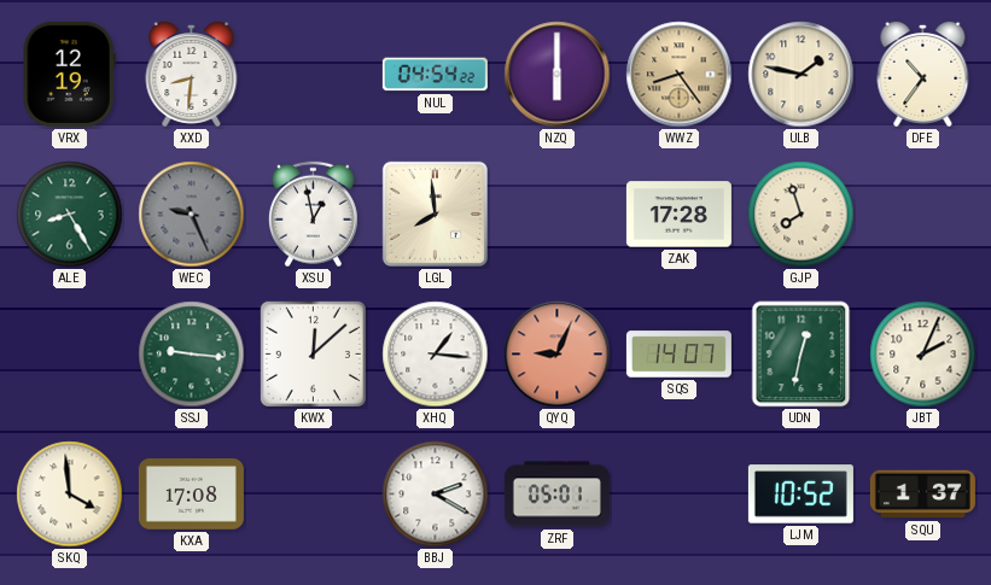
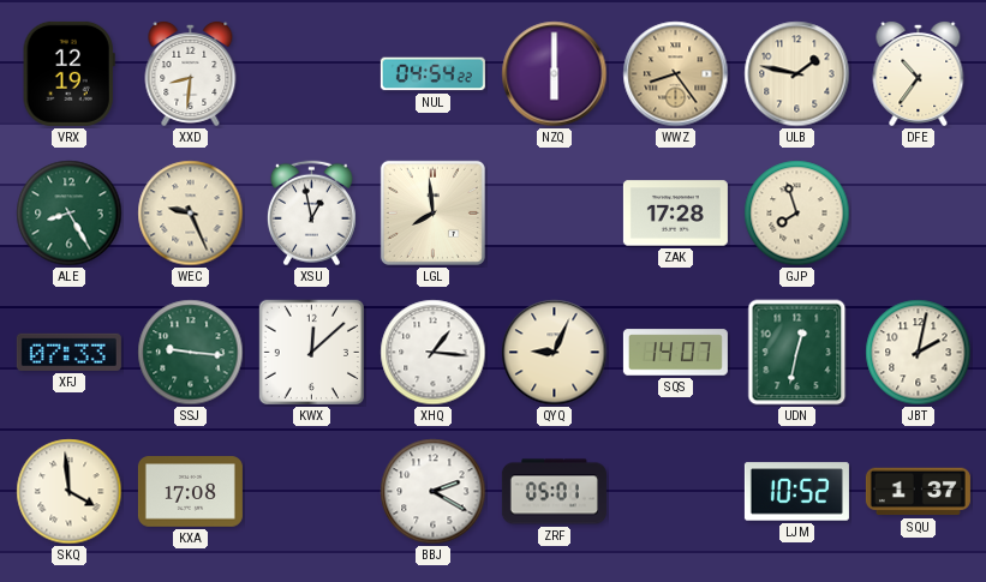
WEC dial: grey -> cream
XFJ: none -> 07:33
QYQ dial: salmon -> cream
JBT: 2:04 -> 2:02
